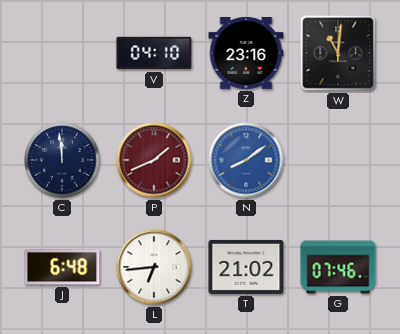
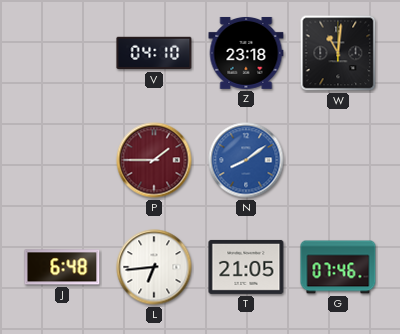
Z: 23:16 -> 23:18
C: 11:59 -> none
P: 1:41 -> 1:45
T: 21:02 -> 21:05
